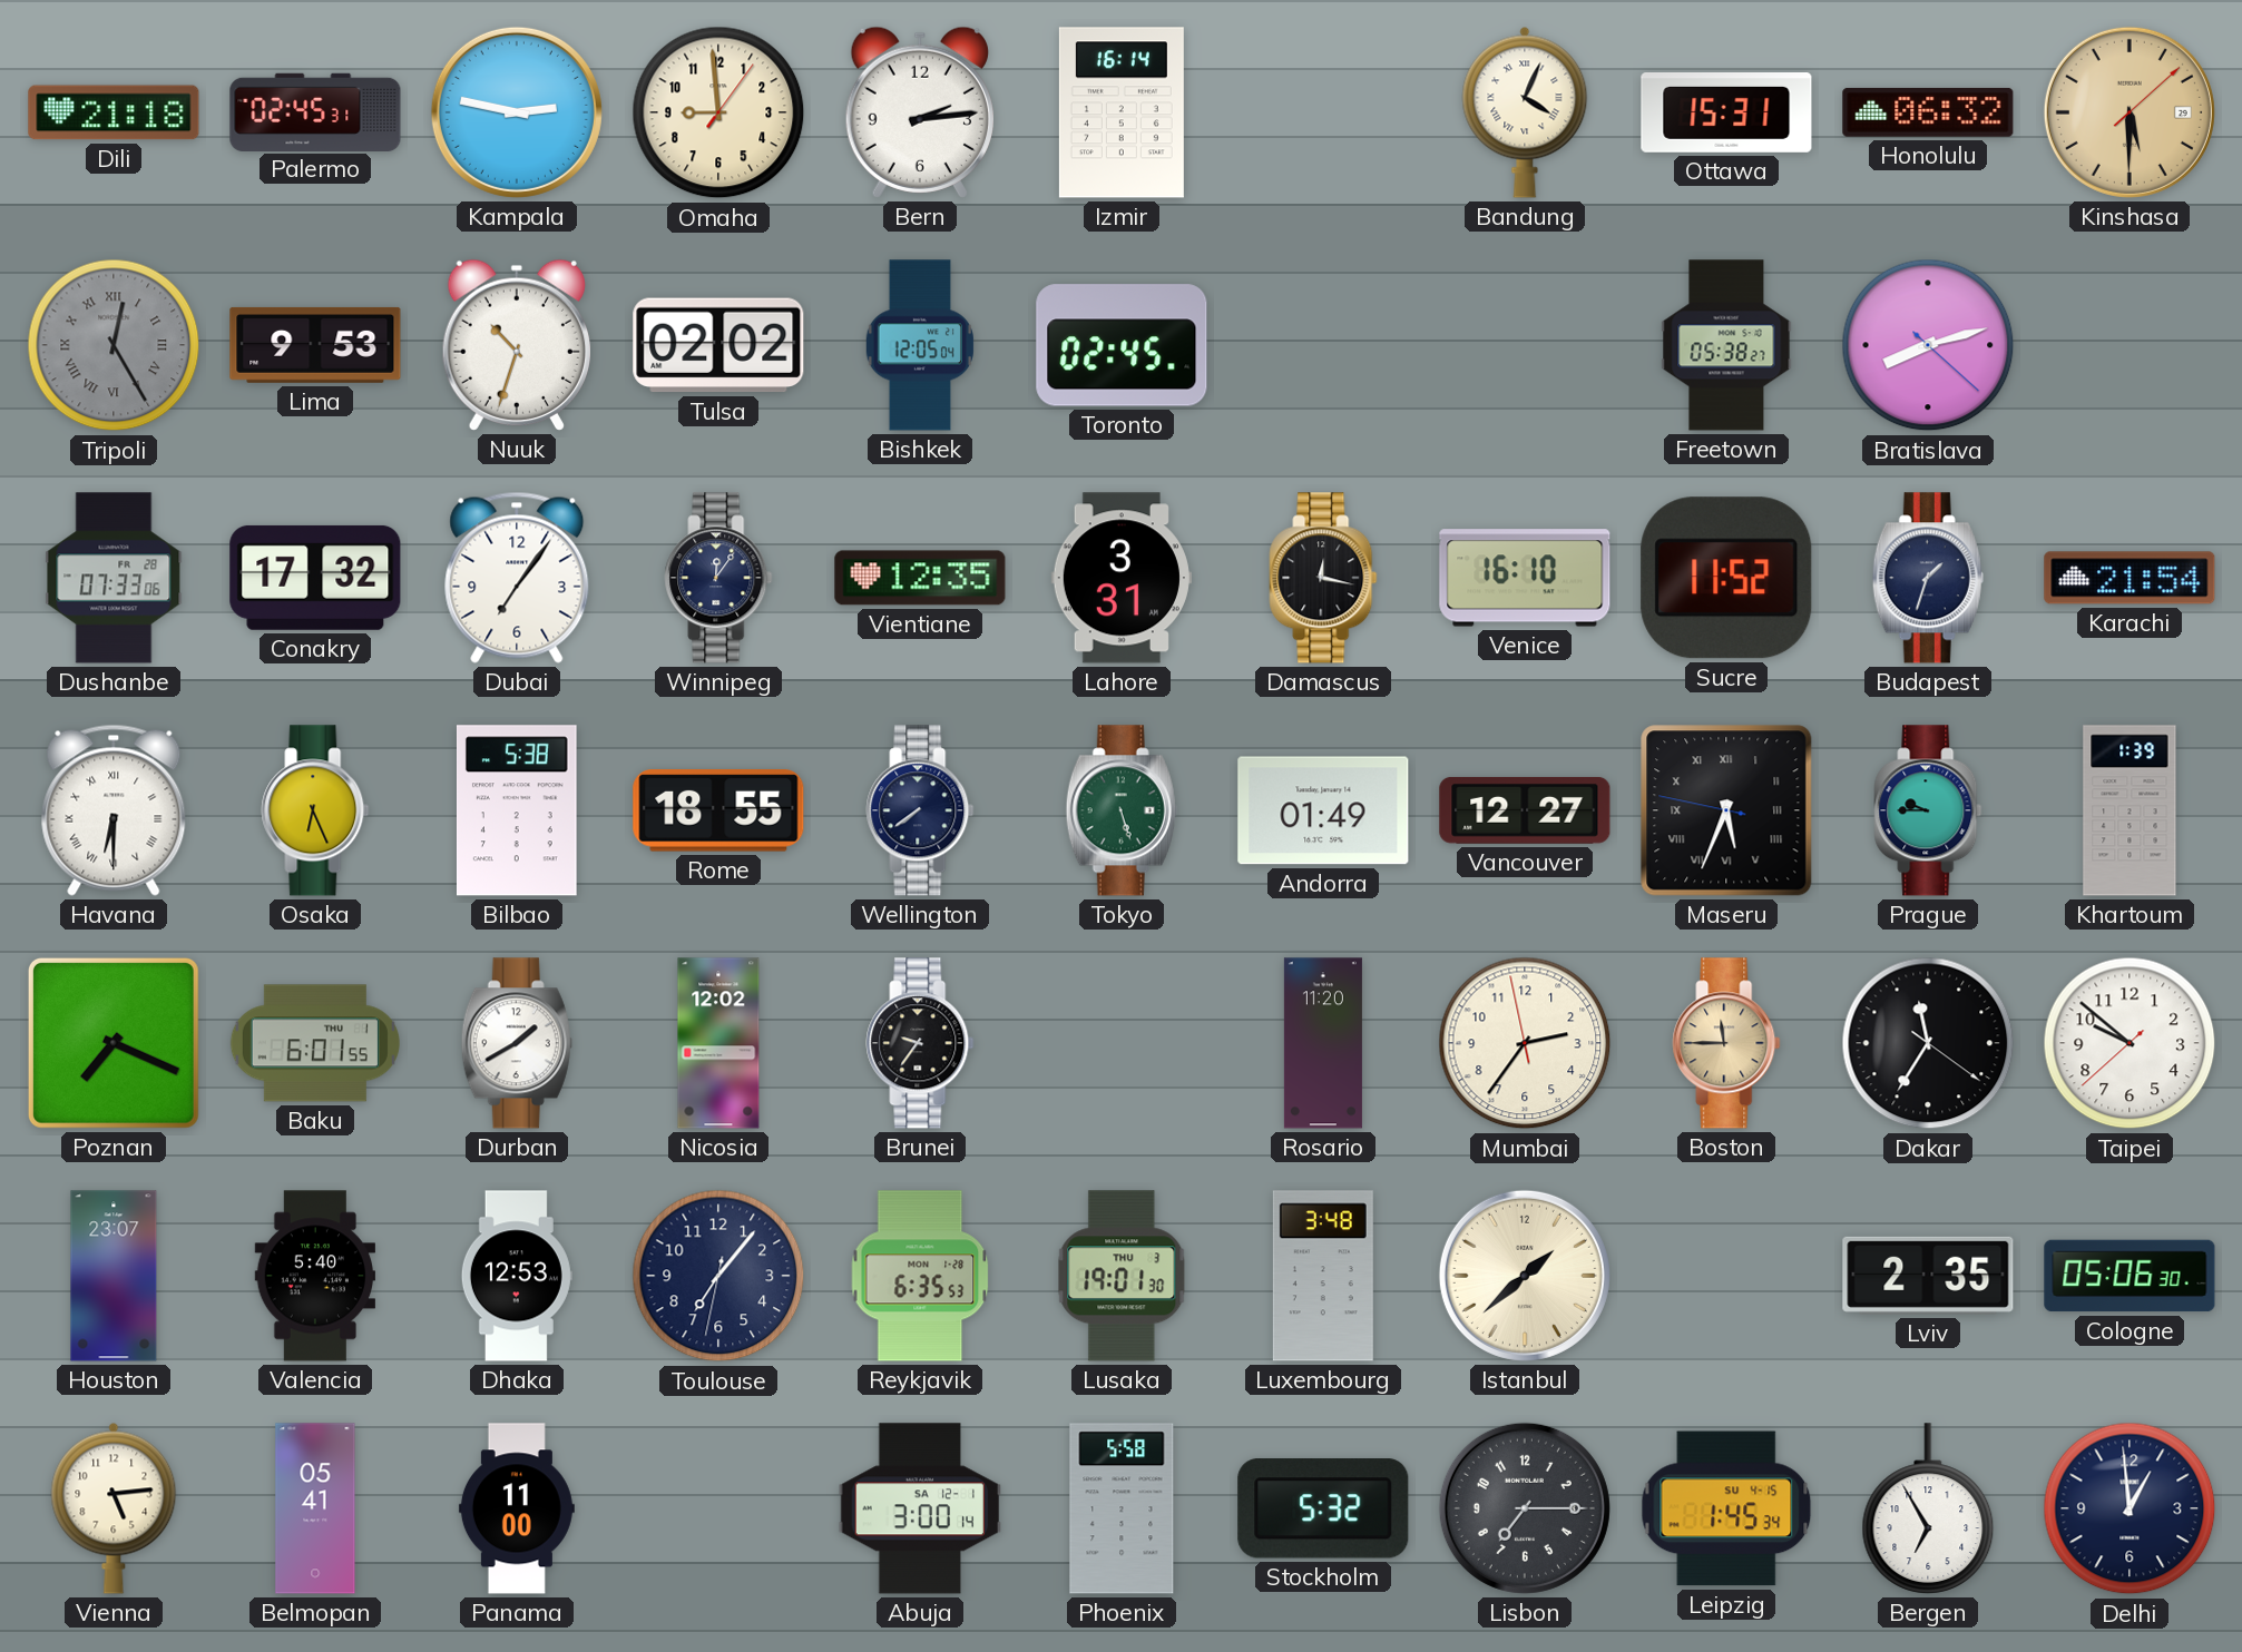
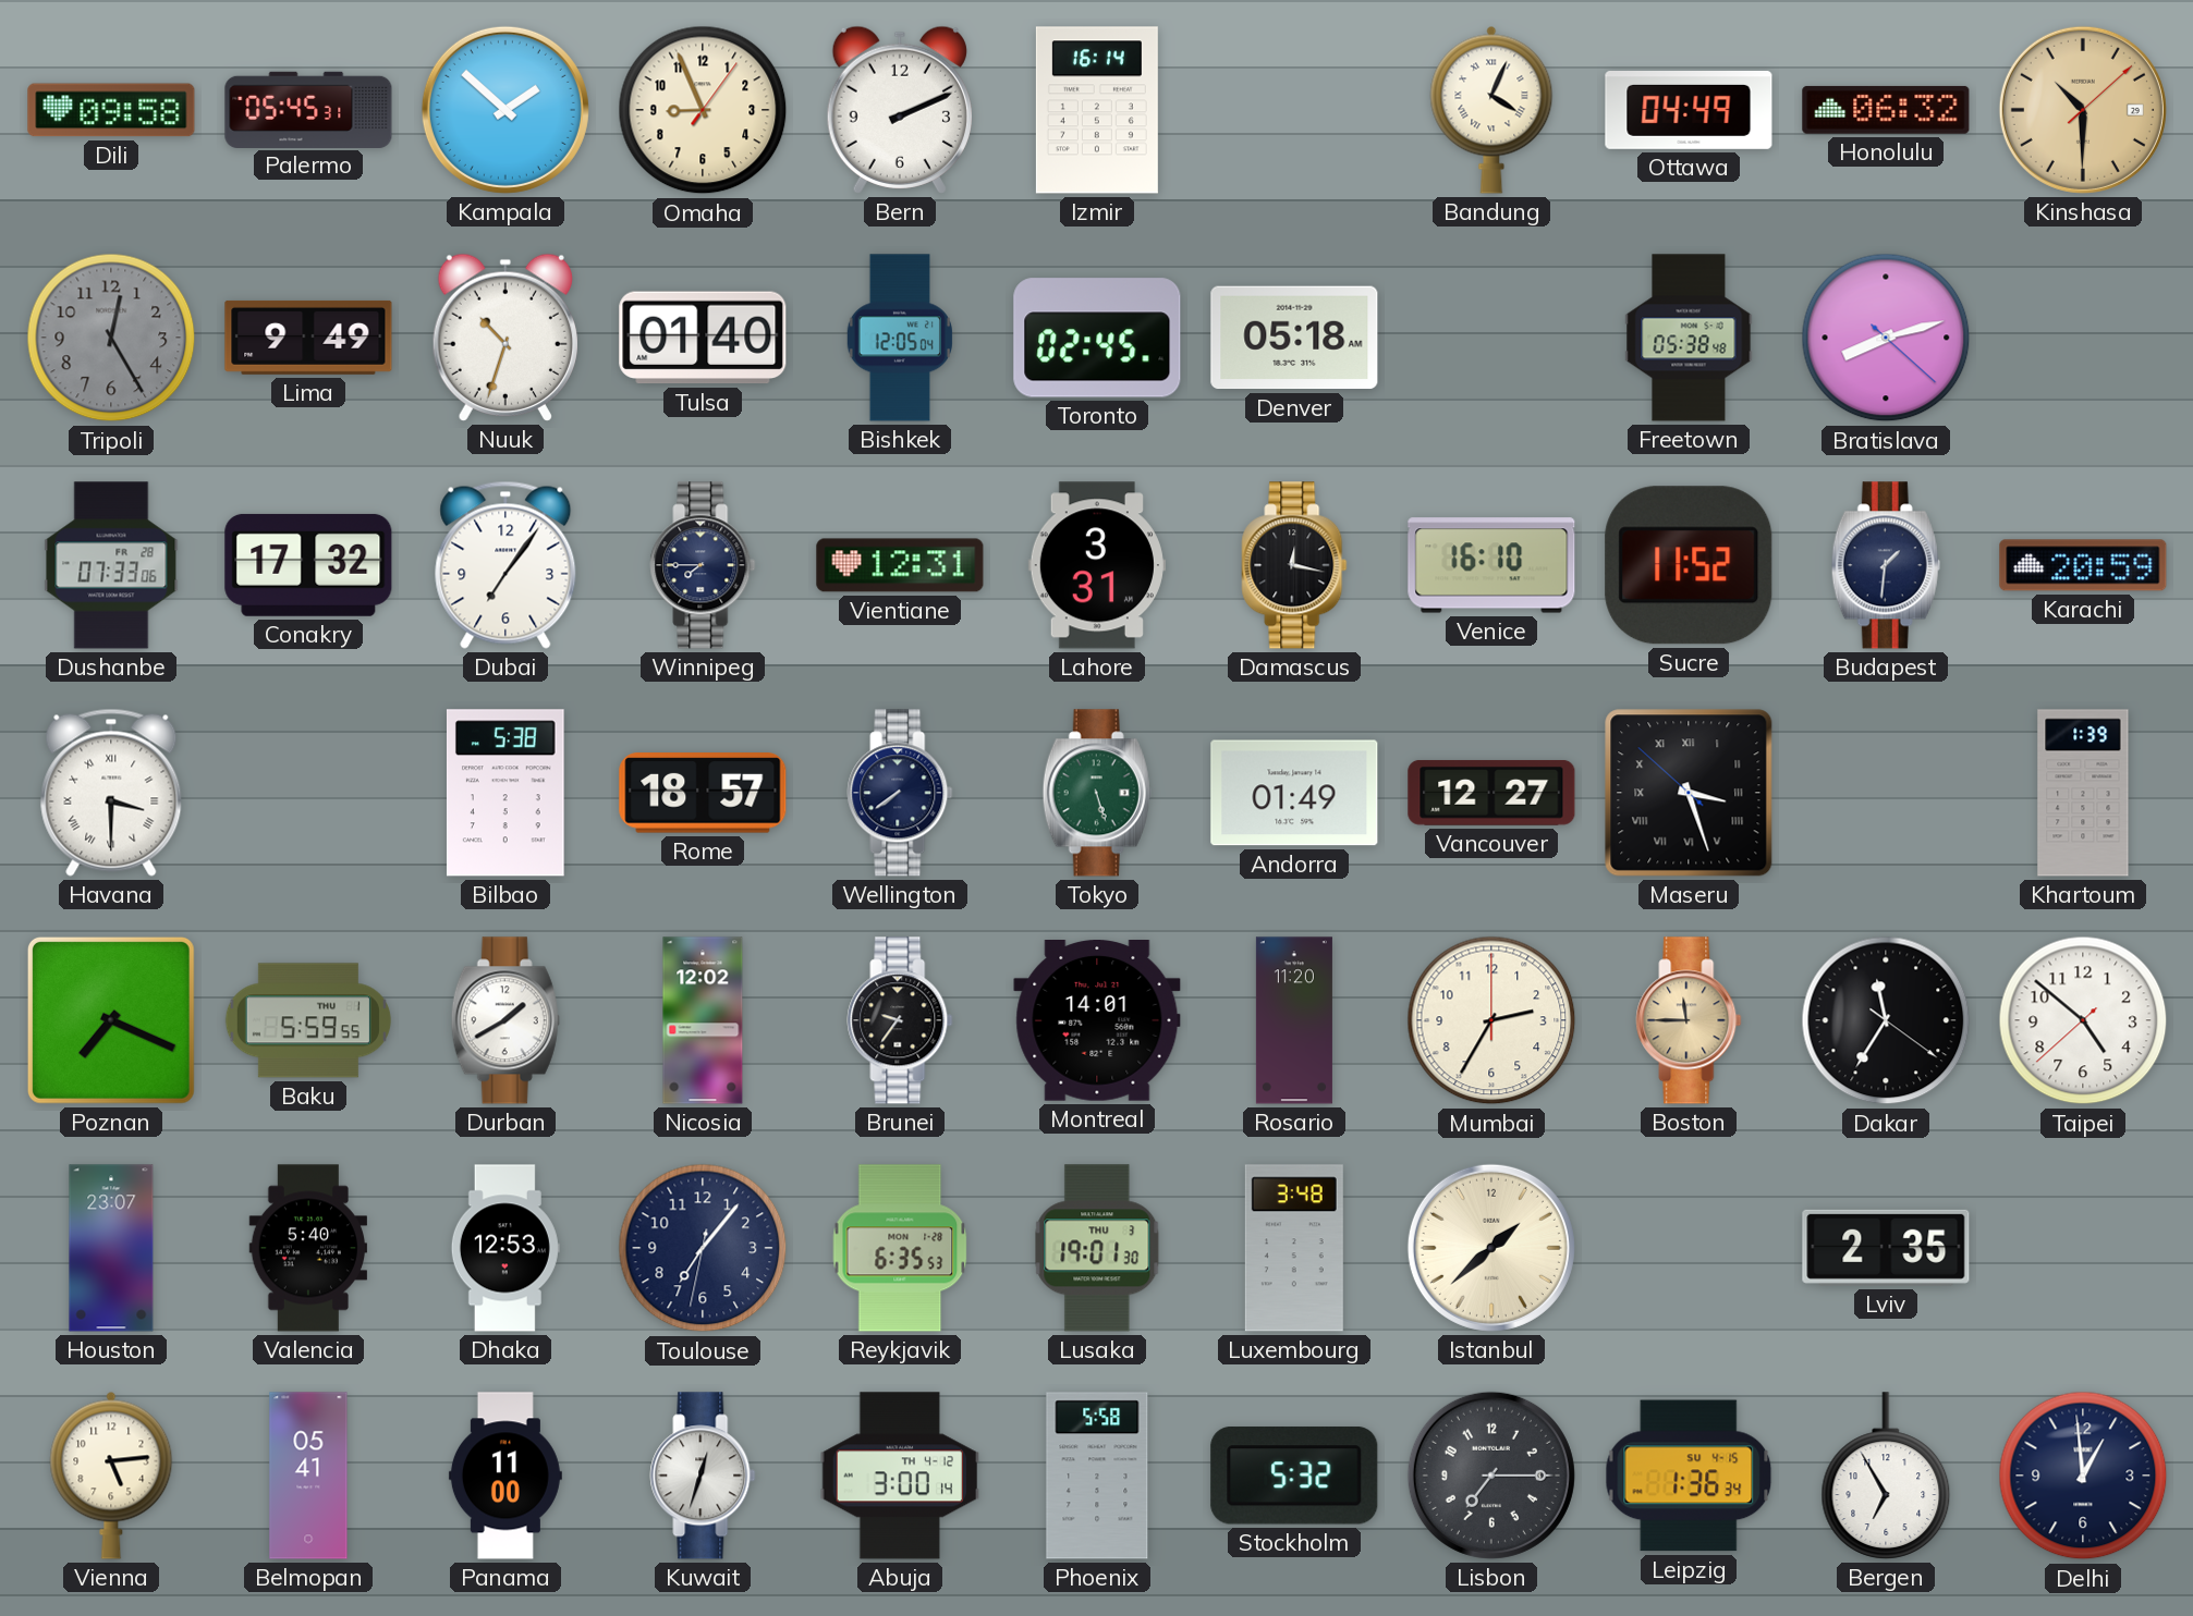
Dili: 21:18 -> 09:58
Palermo: 02:45 -> 05:45
Kampala: 2:47 -> 1:52
Omaha: 8:59 -> 8:56
Bern: 2:14 -> 2:11
Ottawa: 15:31 -> 04:49
Kinshasa: 5:30 -> 10:30
Tripoli numerals: Roman -> Arabic
Lima: 9:53 -> 9:49
Tulsa: 02:02 -> 01:40
Denver: none -> 05:18
Freetown: 05:38:27 -> 05:38:48
Winnipeg: 12:06 -> 7:45
Vientiane: 12:35 -> 12:31
Budapest: 1:33 -> 1:31
Karachi: 21:54 -> 20:59
Havana: 6:30 -> 3:30
Osaka: 6:26 -> none
Rome: 18:55 -> 18:57
Maseru: 5:33 -> 3:26
Prague: 9:45 -> none
Baku: 6:01 -> 5:59
Montreal: none -> 14:01
Mumbai: 2:35:58 -> 2:35:00
Taipei: 9:51 -> 4:51
Cologne: 05:06 -> none
Kuwait: none -> 12:33
Abuja date: SA 12-1 -> TH 4-12
Leipzig: 1:45 -> 1:36
